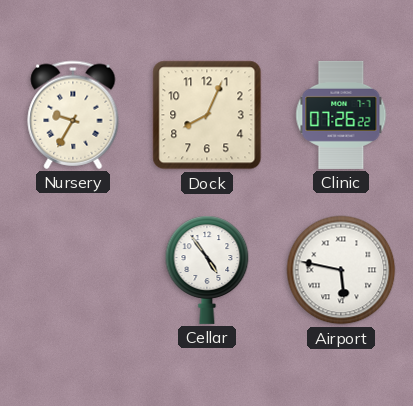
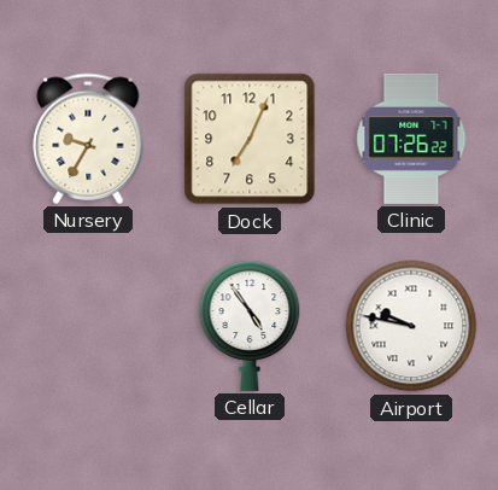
Dock: 8:04 -> 7:04
Airport: 5:47 -> 9:47
